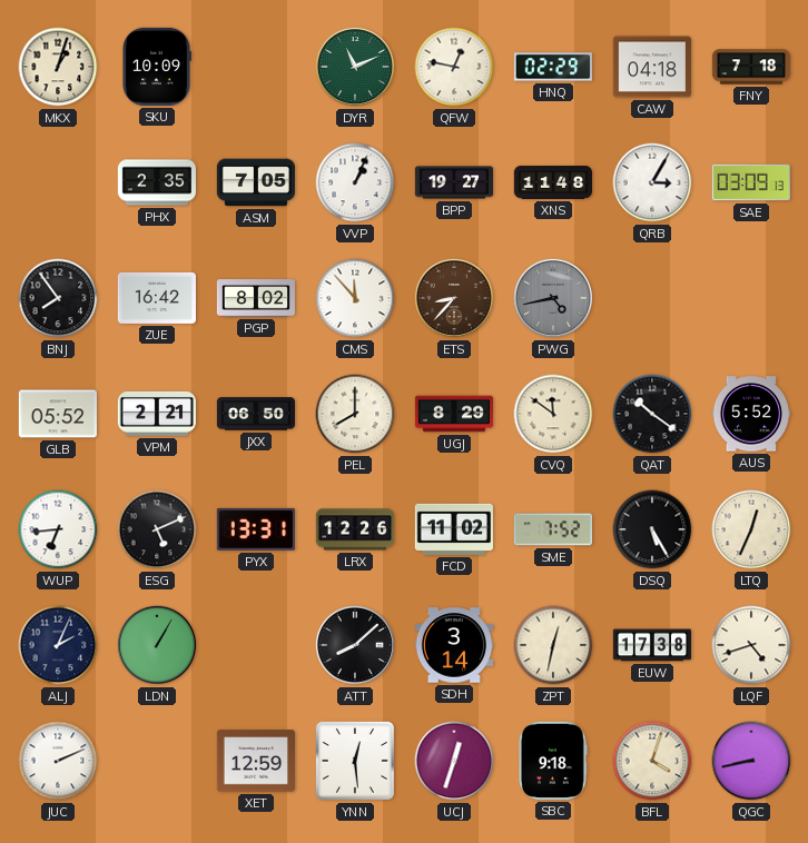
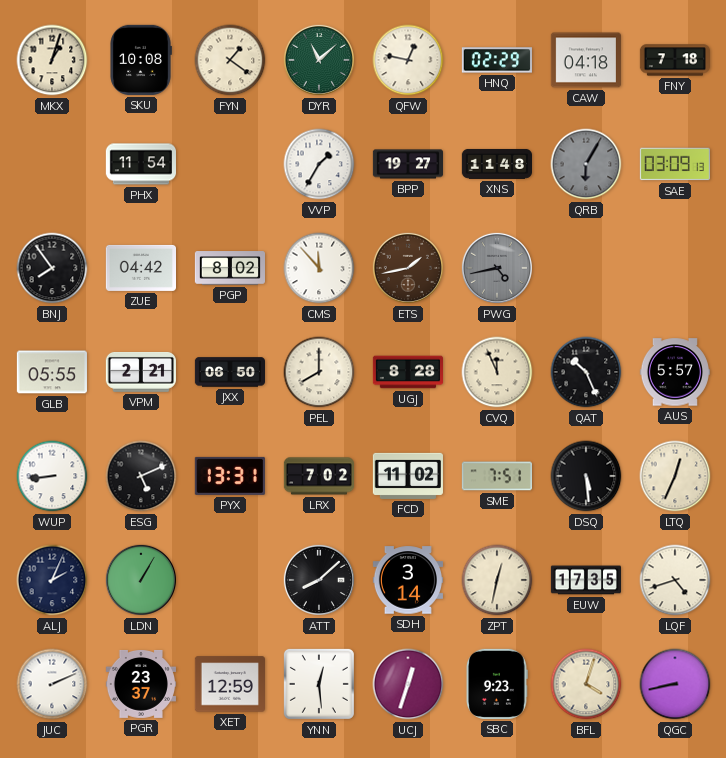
SKU: 10:09 -> 10:08
FYN: none -> 1:21
DYR: 11:11 -> 11:08
PHX: 2:35 -> 11:54
ASM: 7:05 -> none
VVP: 1:04 -> 1:35
QRB: 3:05 -> 6:05
QRB dial: white -> grey
ZUE: 16:42 -> 04:42
ETS: 8:37 -> 1:43
GLB: 05:52 -> 05:55
UGJ: 8:29 -> 8:28
CVQ: 11:51 -> 11:56
QAT: 10:21 -> 10:26
AUS: 5:52 -> 5:57
WUP: 6:44 -> 8:44
LRX: 12:26 -> 7:02
SME: 7:52 -> 7:51
DSQ: 5:25 -> 5:29
EUW: 17:38 -> 17:35
PGR: none -> 23:37
SBC: 9:18 -> 9:23
